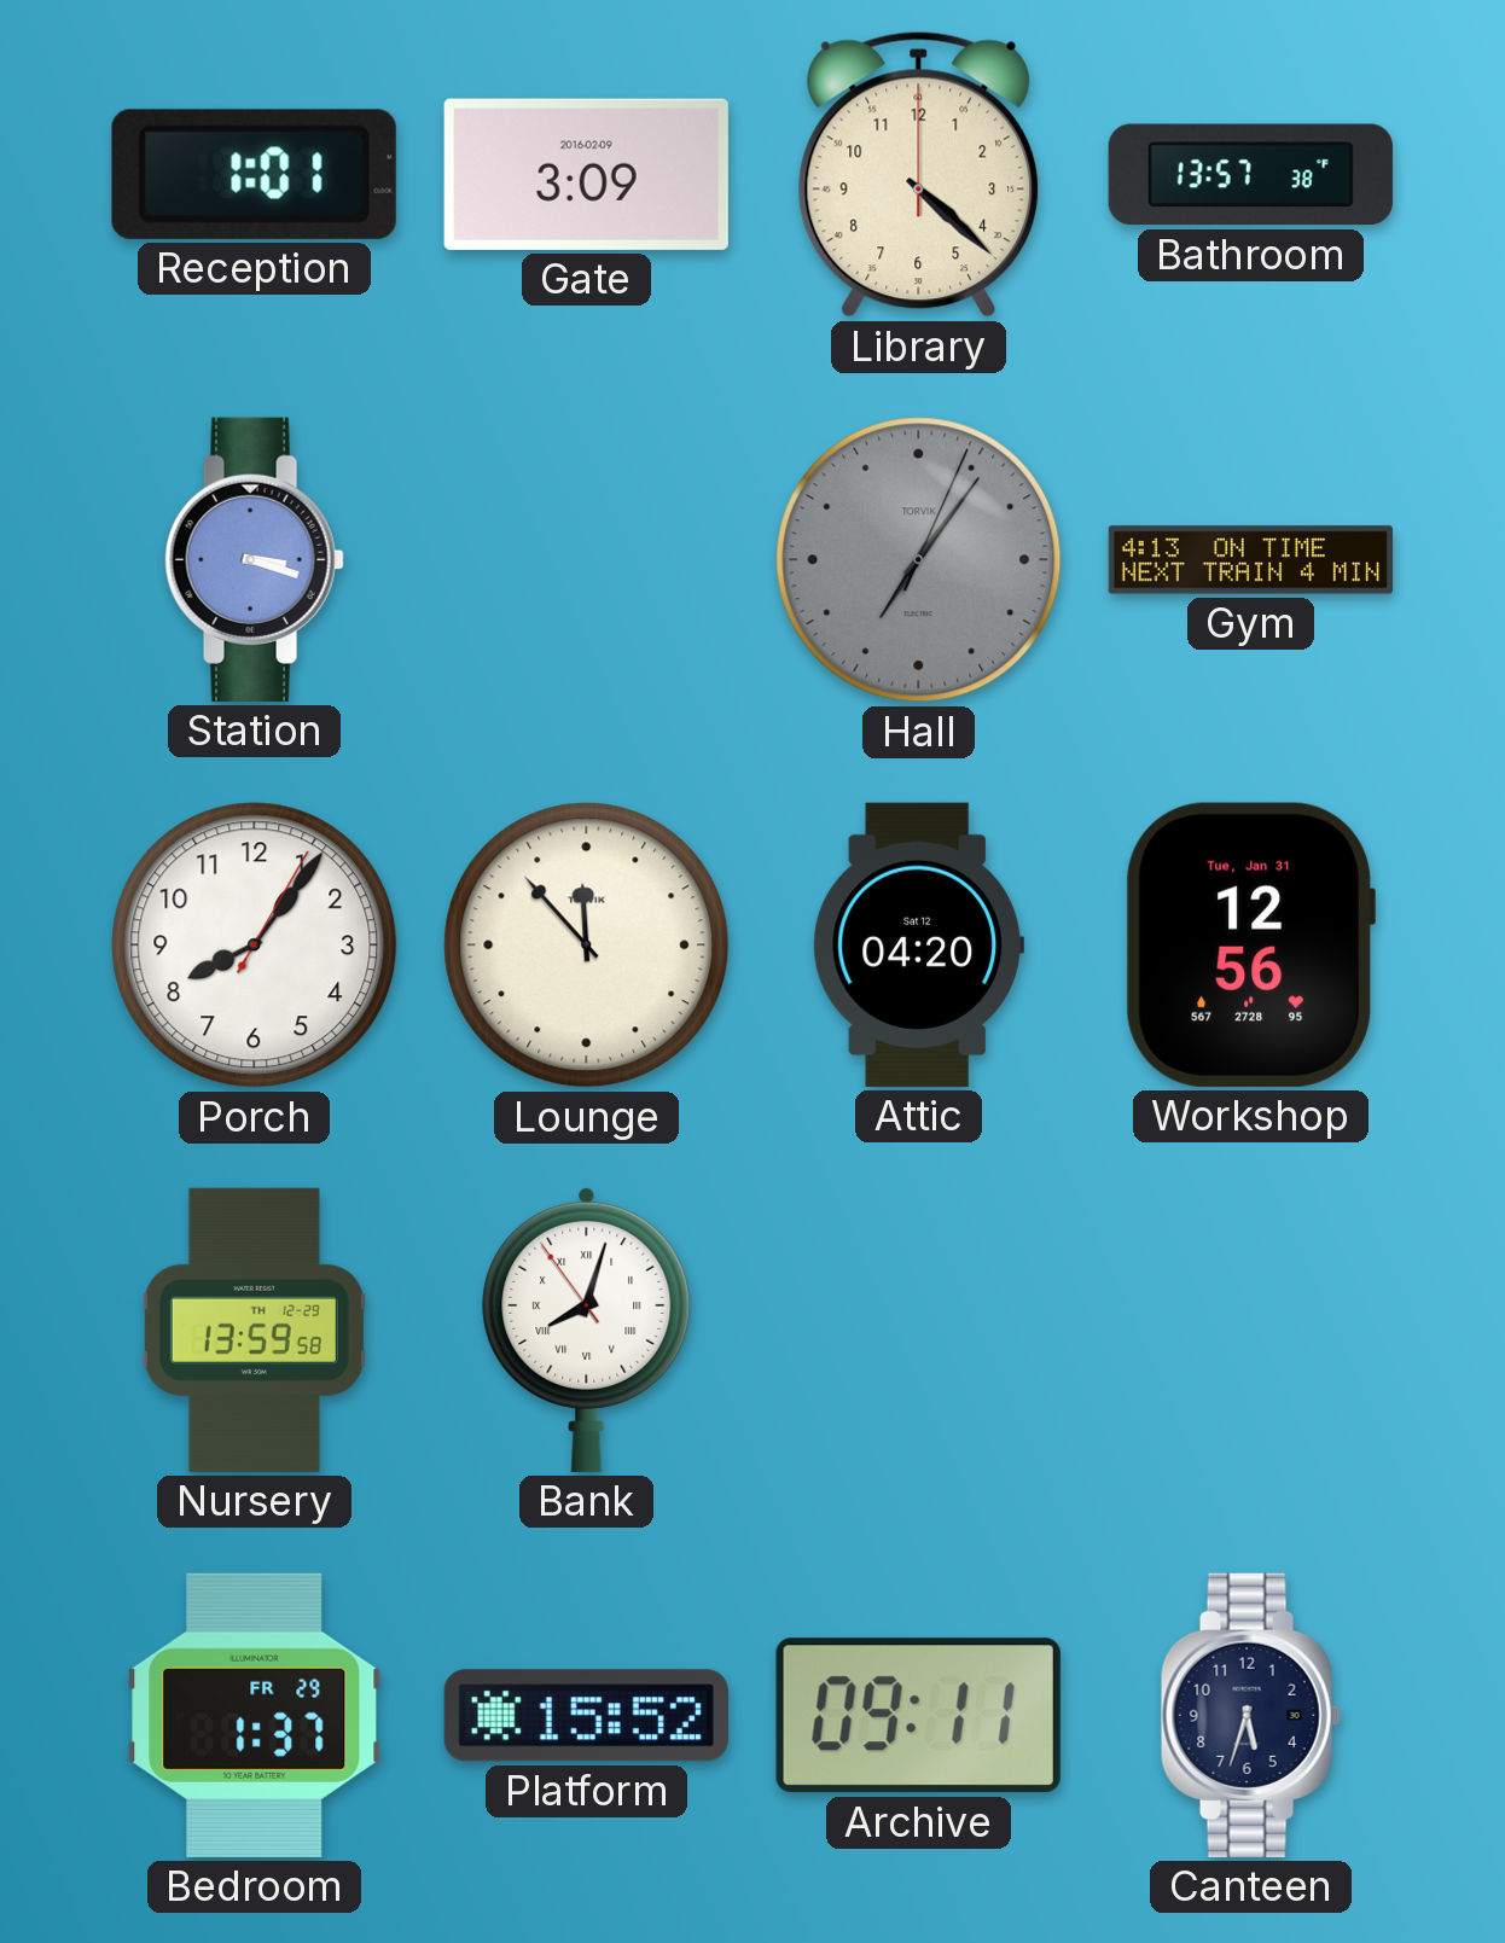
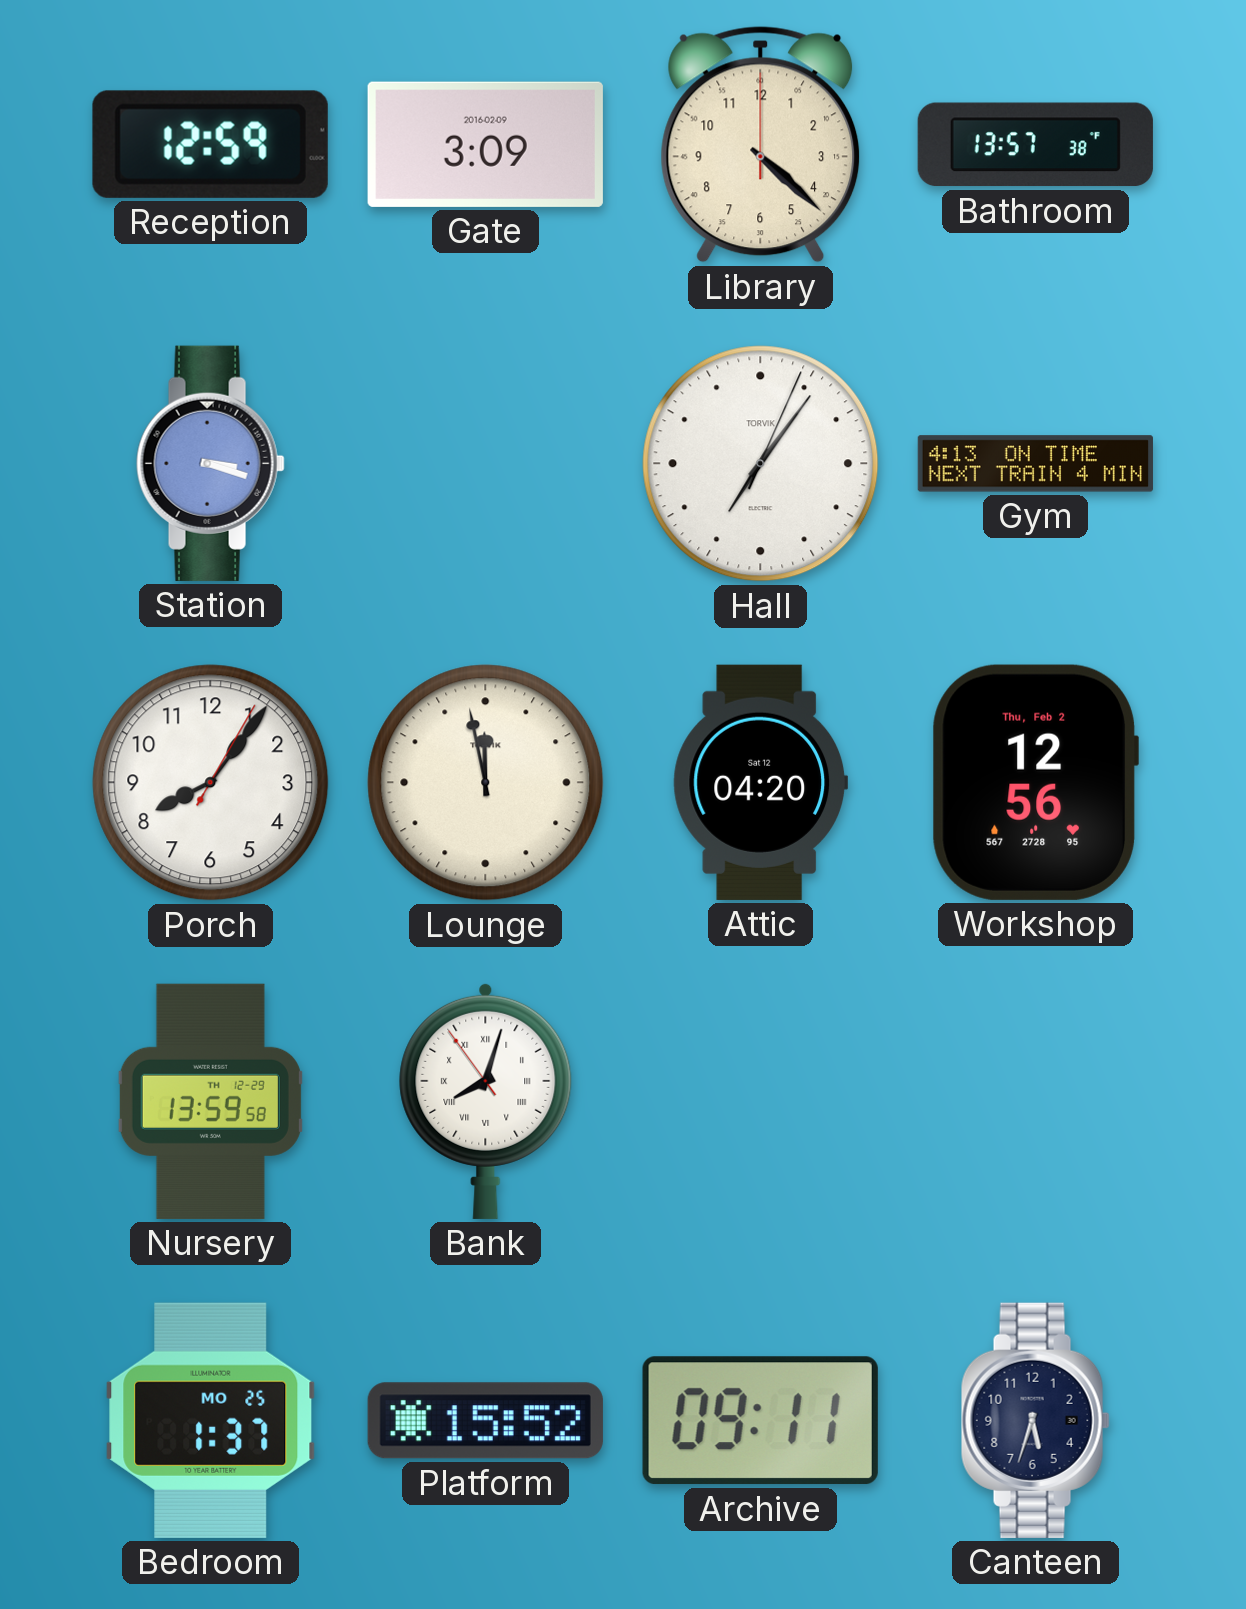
Reception: 1:01 -> 12:59
Hall dial: grey -> white
Lounge: 11:53 -> 11:58
Workshop date: Tue, Jan 31 -> Thu, Feb 2
Bedroom date: FR 29 -> MO 25
